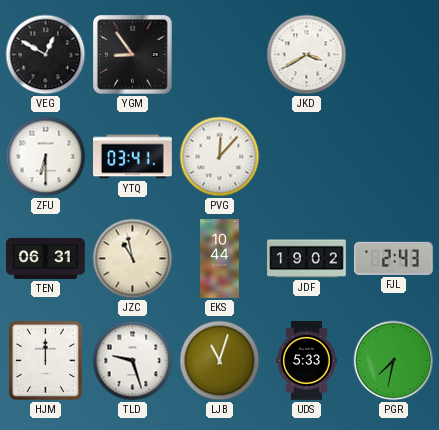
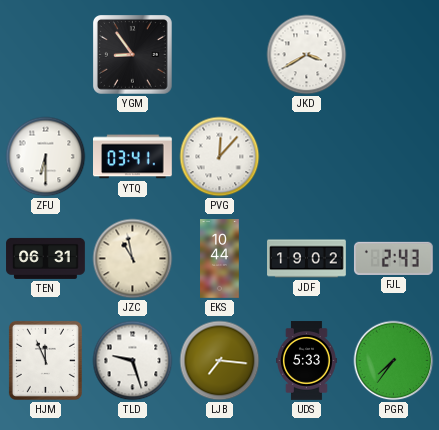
VEG: 12:50 -> none
HJM: 12:00 -> 11:56
LJB: 11:03 -> 7:16
PGR: 7:32 -> 7:36
